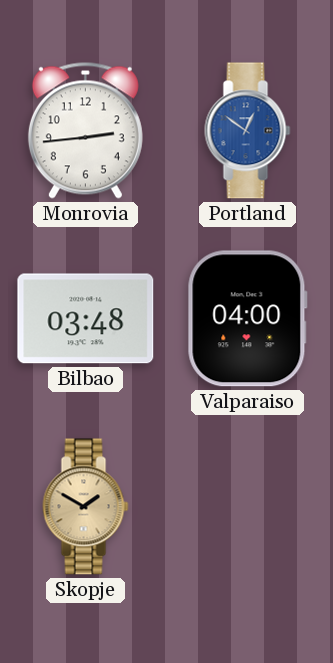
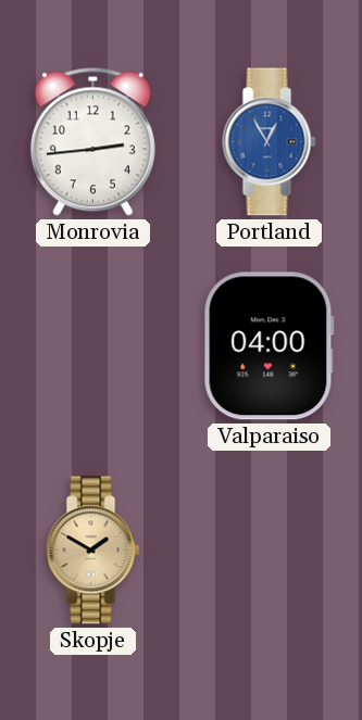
Portland: 12:51 -> 12:55
Bilbao: 03:48 -> none
